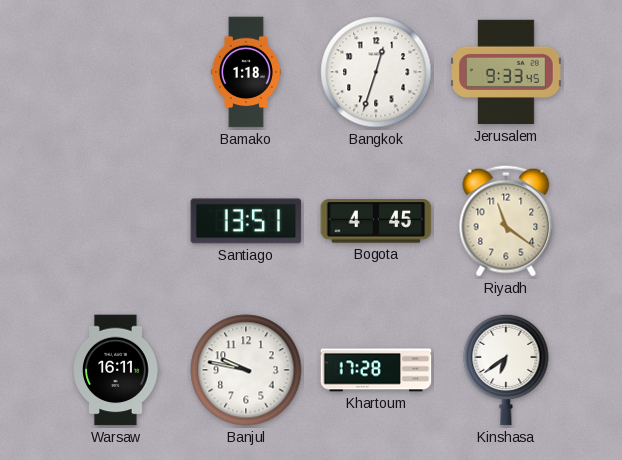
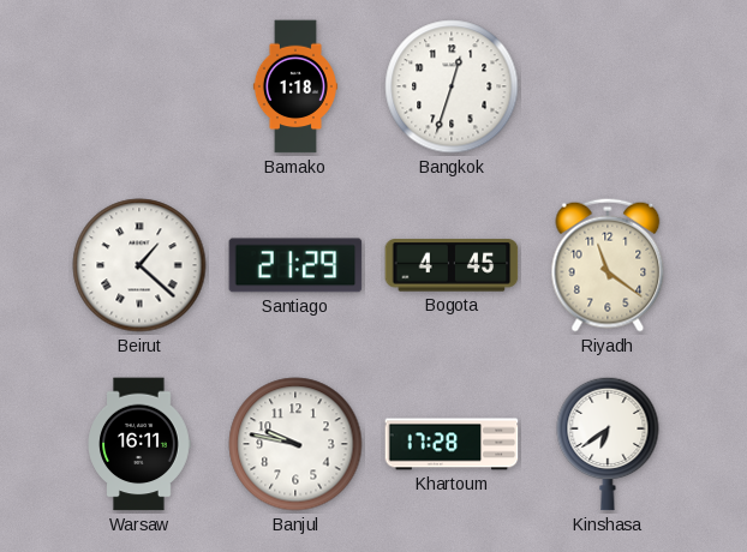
Jerusalem: 9:33 -> none
Beirut: none -> 1:22
Santiago: 13:51 -> 21:29
